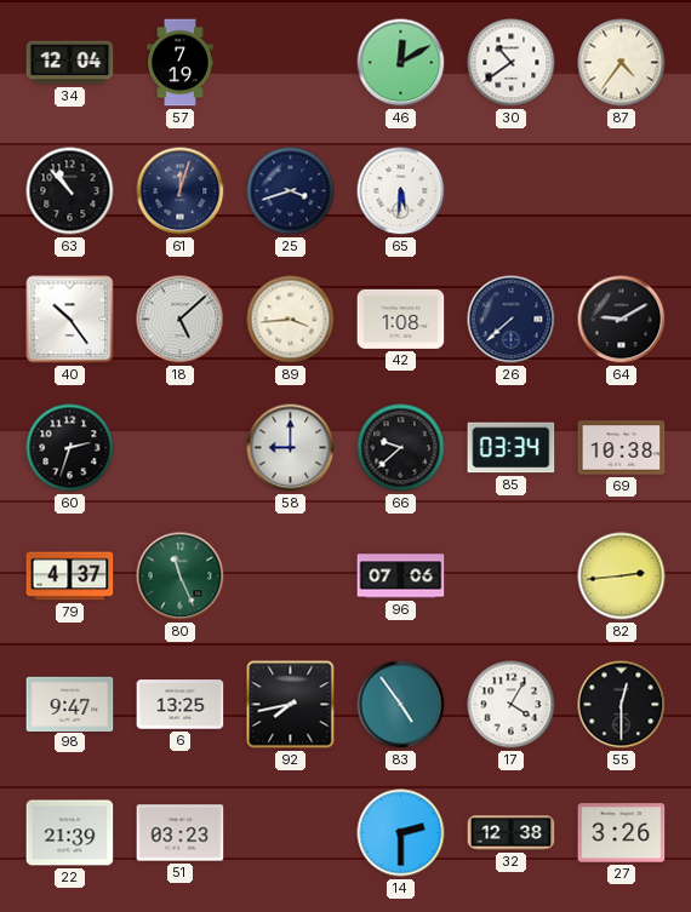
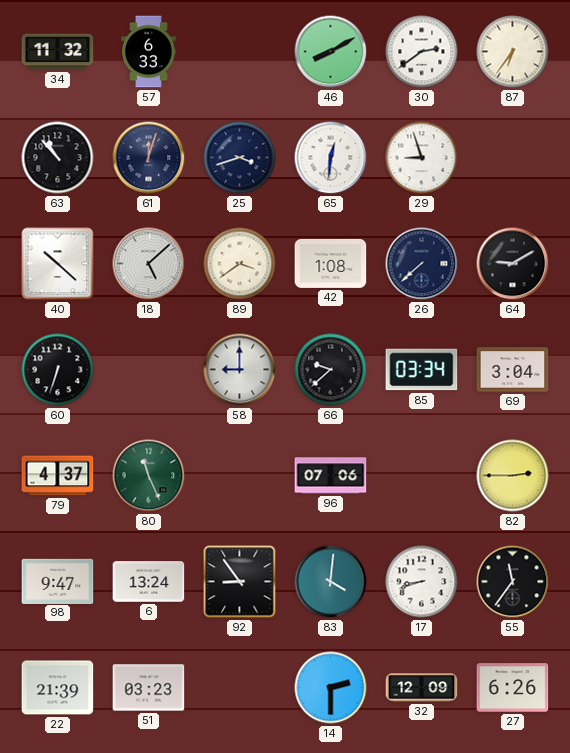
34: 12:04 -> 11:32
57: 7:19 -> 6:33
46: 12:10 -> 8:10
30: 10:39 -> 2:39
87: 4:36 -> 6:36
65: 5:31 -> 12:31
29: none -> 8:57
40: 10:24 -> 10:22
89: 3:44 -> 3:39
60: 2:33 -> 6:33
69: 10:38 -> 3:04
82: 2:44 -> 2:45
6: 13:25 -> 13:24
92: 7:43 -> 8:54
83: 4:54 -> 4:01
17: 4:05 -> 8:42
55: 12:30 -> 11:36
32: 12:38 -> 12:09
27: 3:26 -> 6:26
